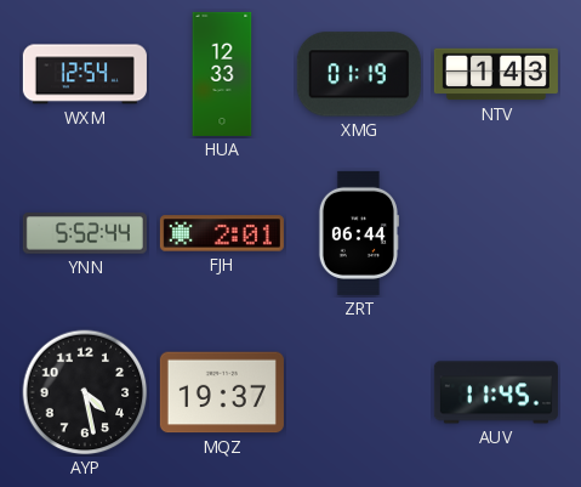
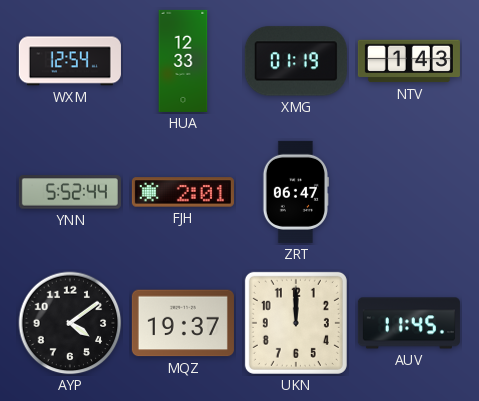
ZRT: 06:44 -> 06:47
AYP: 4:28 -> 4:09
UKN: none -> 12:00
